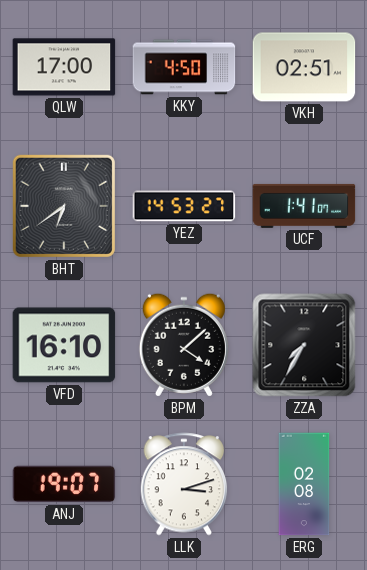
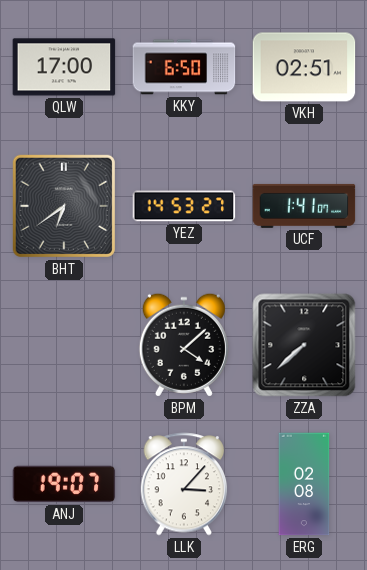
KKY: 4:50 -> 6:50
VFD: 16:10 -> none
ZZA: 7:35 -> 7:38
LLK: 3:12 -> 3:07
